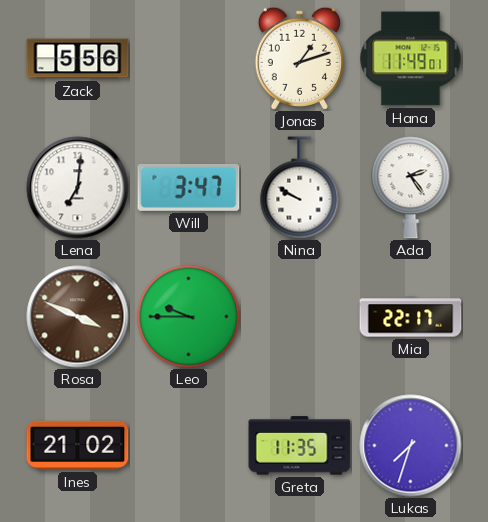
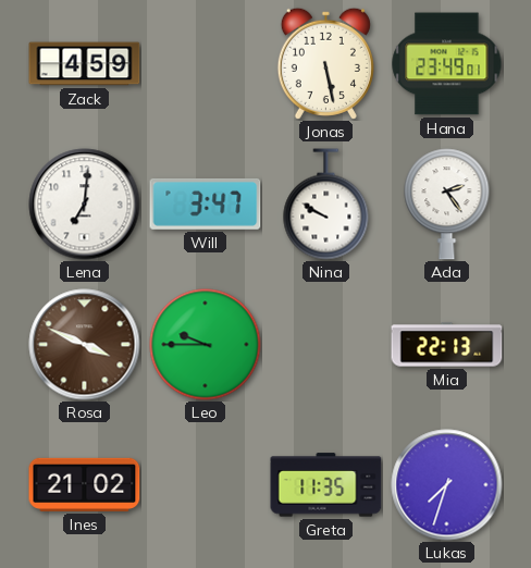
Zack: 5:56 -> 4:59
Jonas: 1:12 -> 5:28
Hana: 11:49 -> 23:49
Mia: 22:17 -> 22:13
